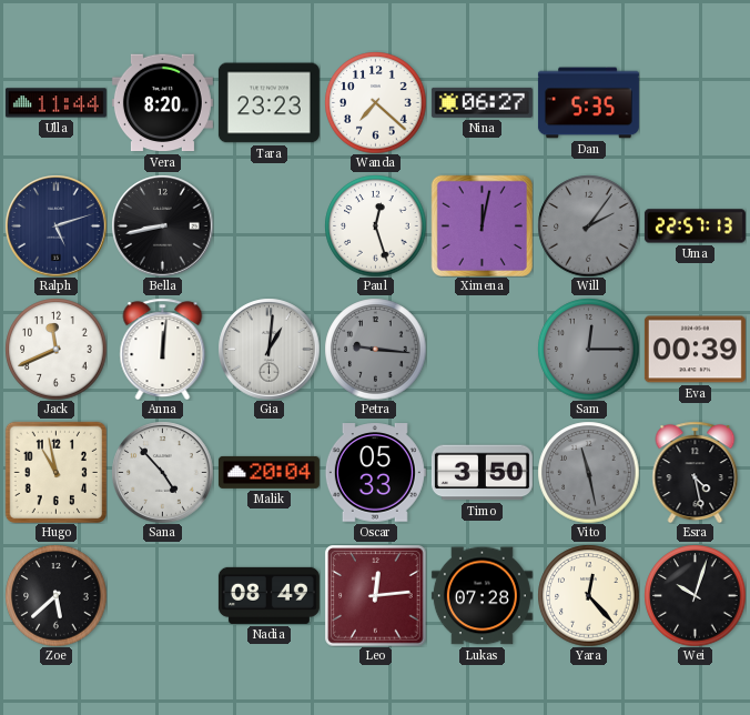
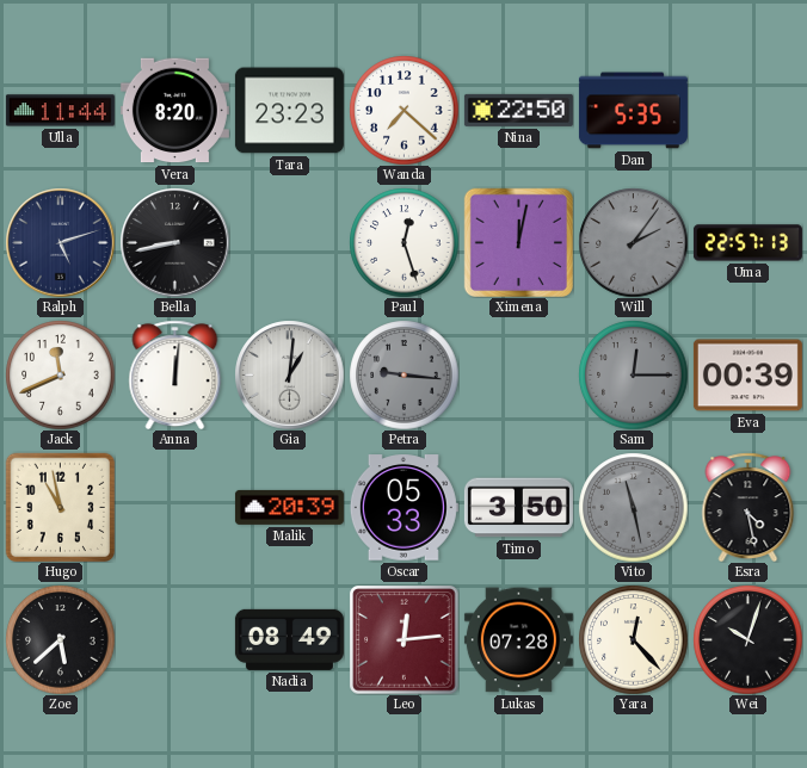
Nina: 06:27 -> 22:50
Sana: 4:53 -> none
Malik: 20:04 -> 20:39
